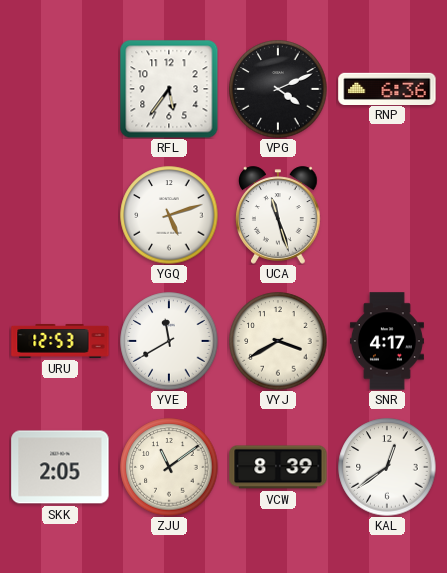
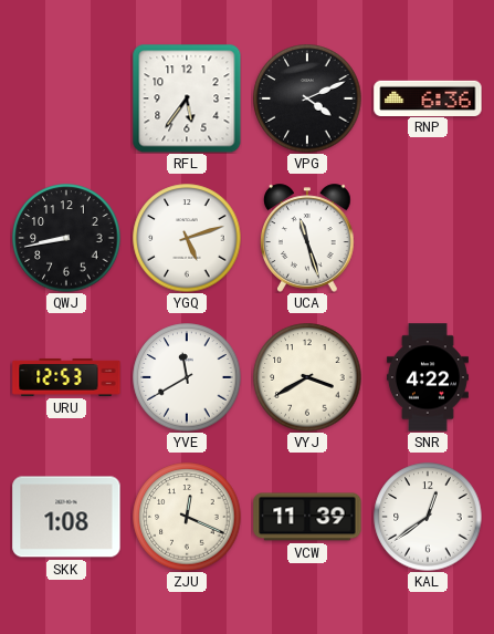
QWJ: none -> 8:43
SNR: 4:17 -> 4:22
SKK: 2:05 -> 1:08
ZJU: 11:09 -> 12:19
VCW: 8:39 -> 11:39
